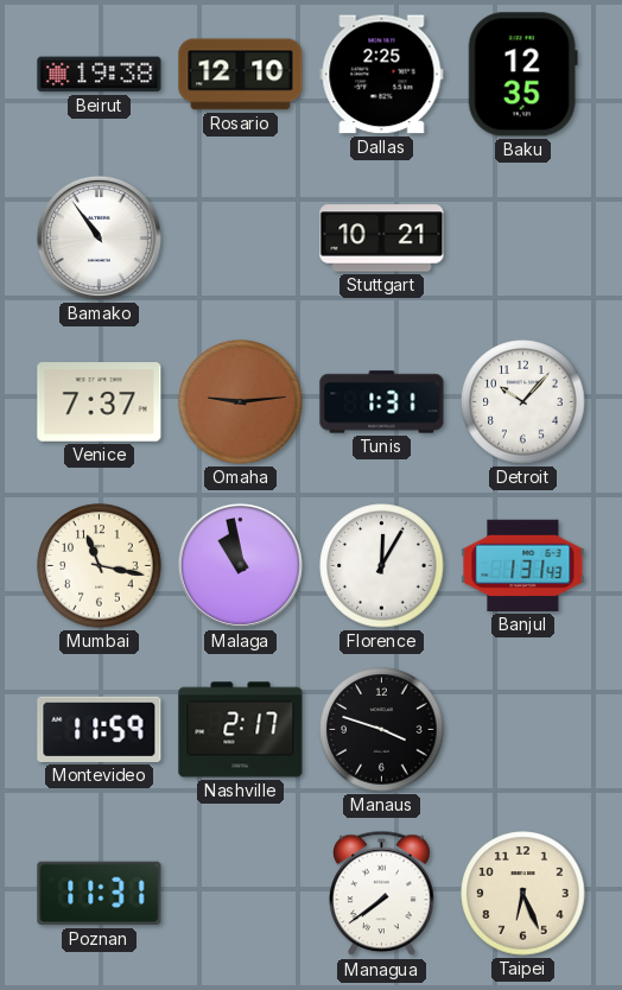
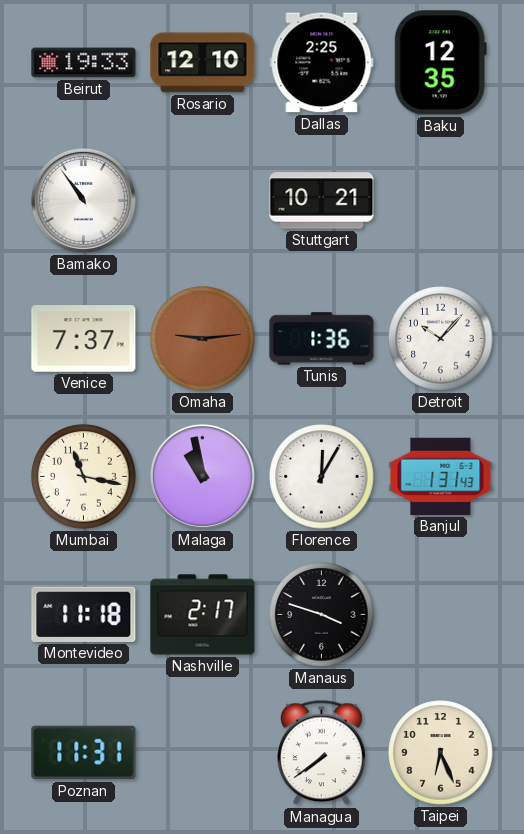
Beirut: 19:38 -> 19:33
Tunis: 1:31 -> 1:36
Montevideo: 11:59 -> 11:18
